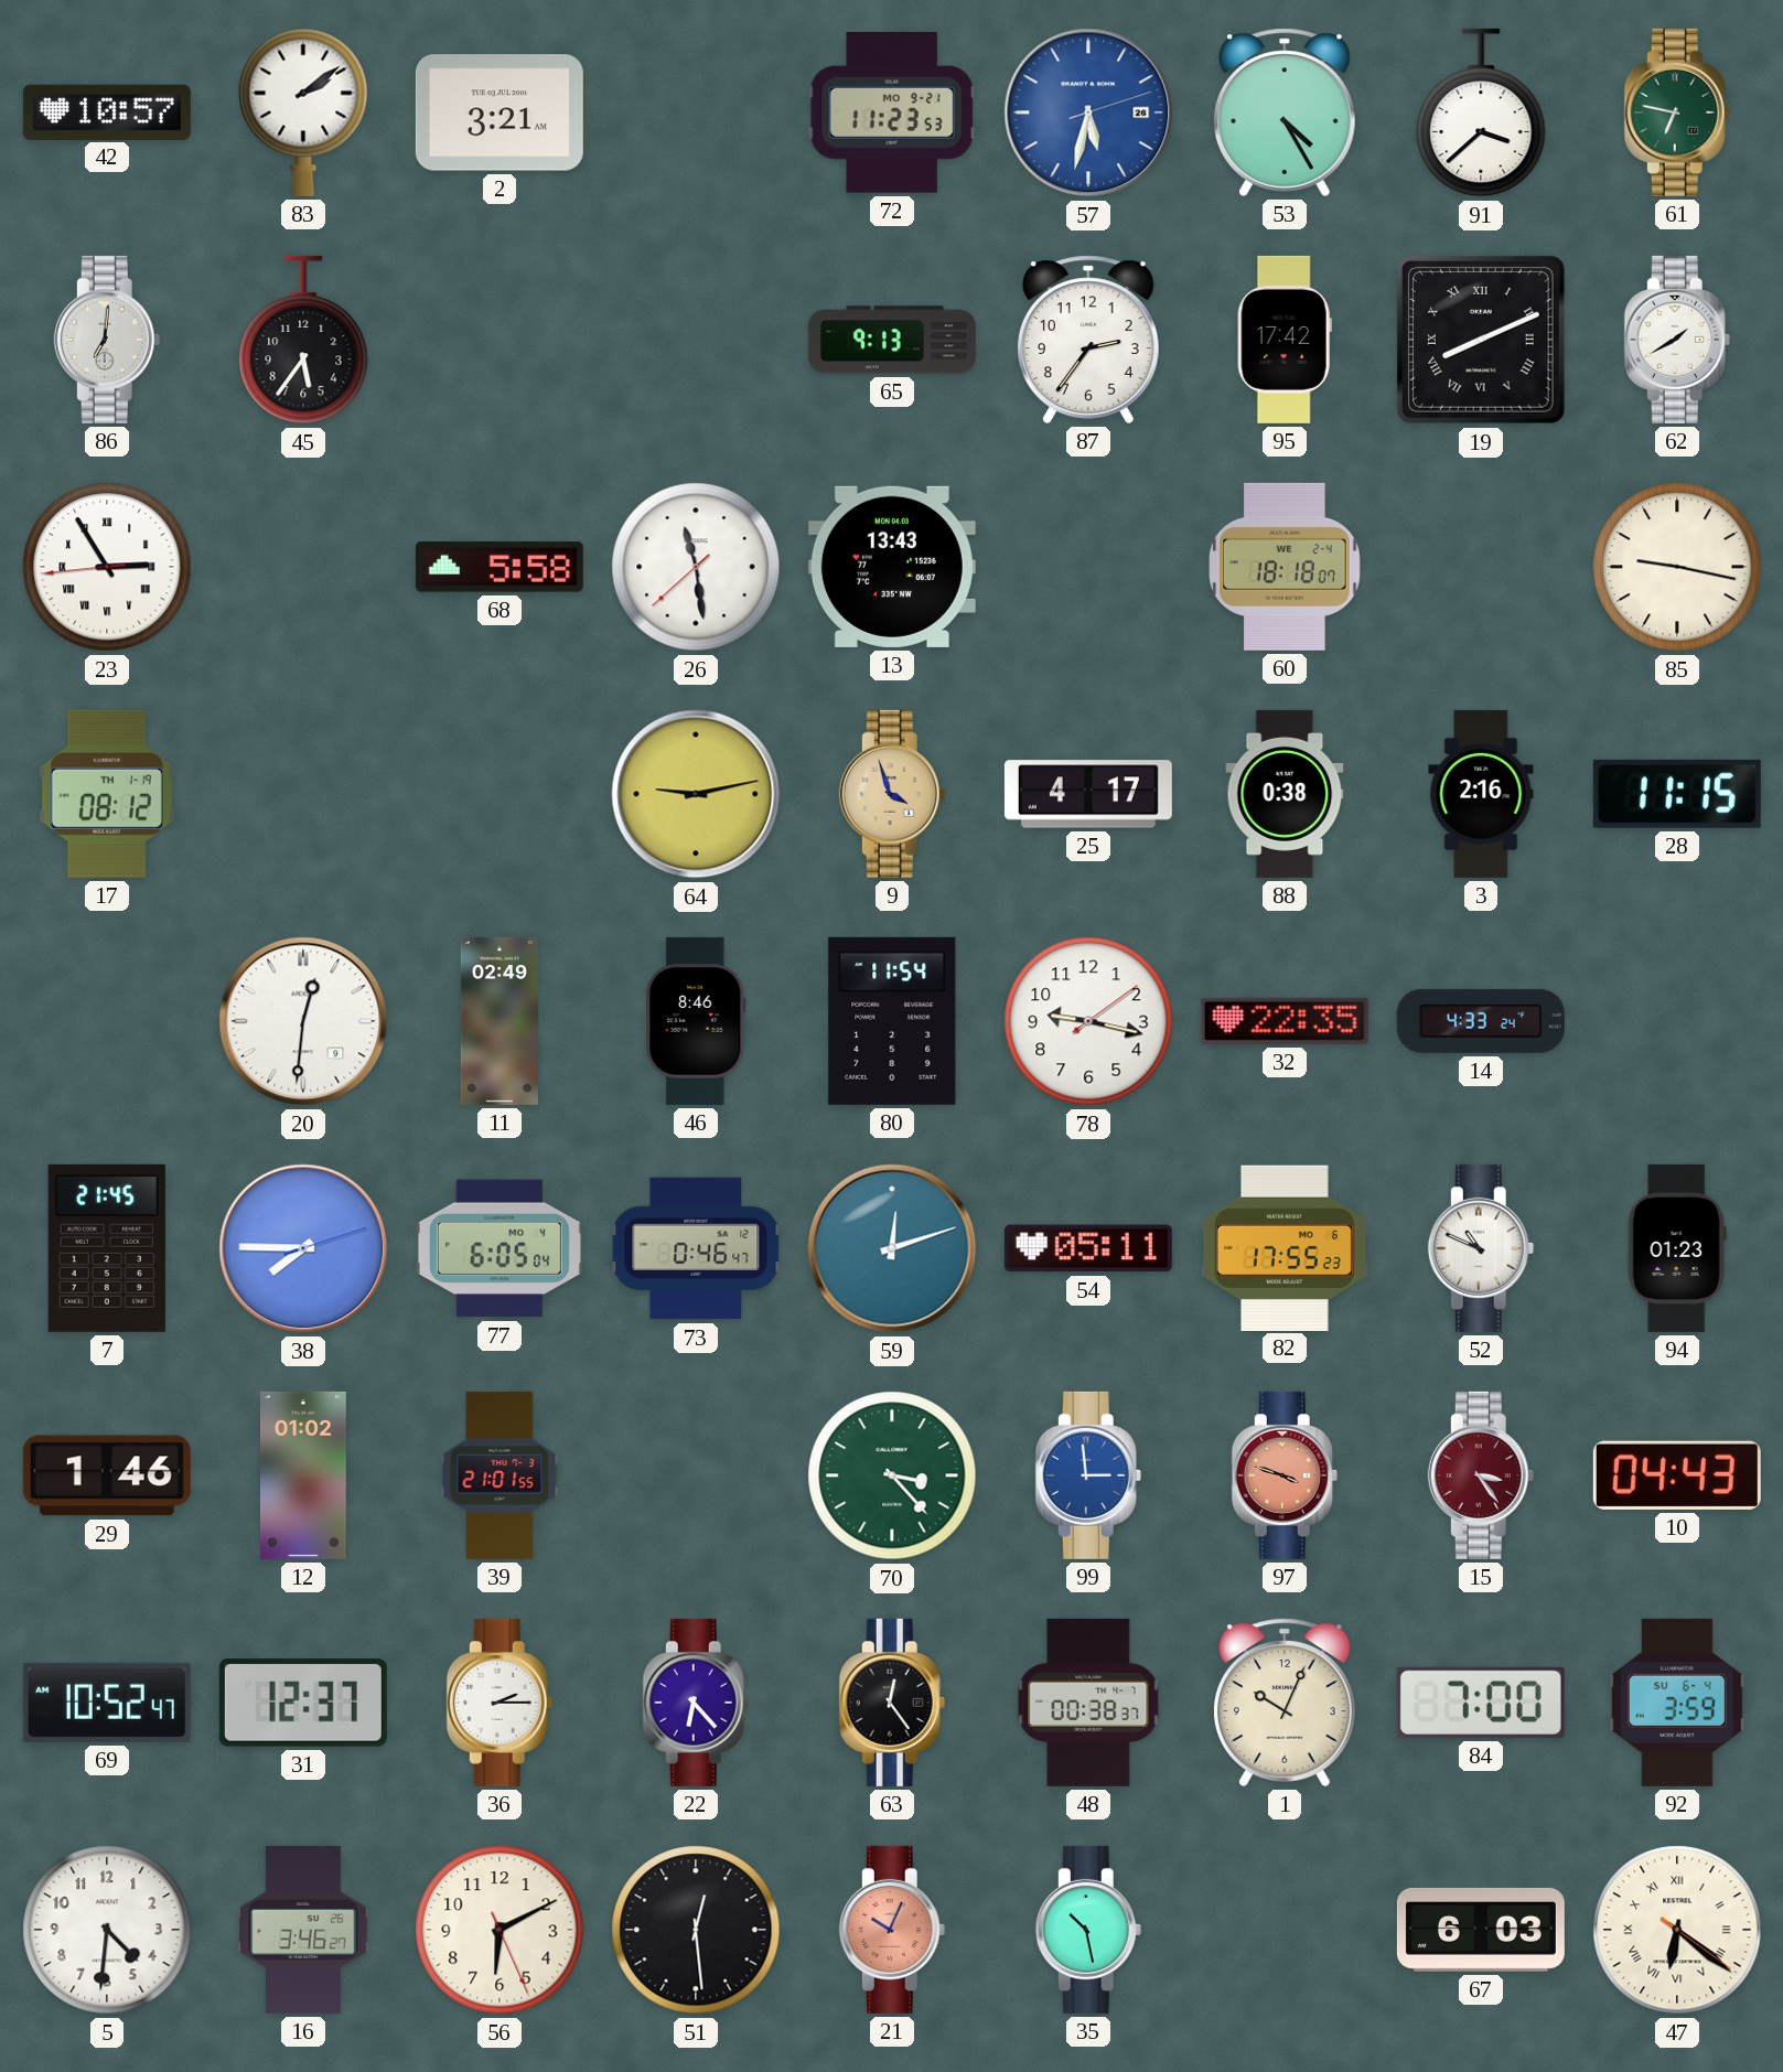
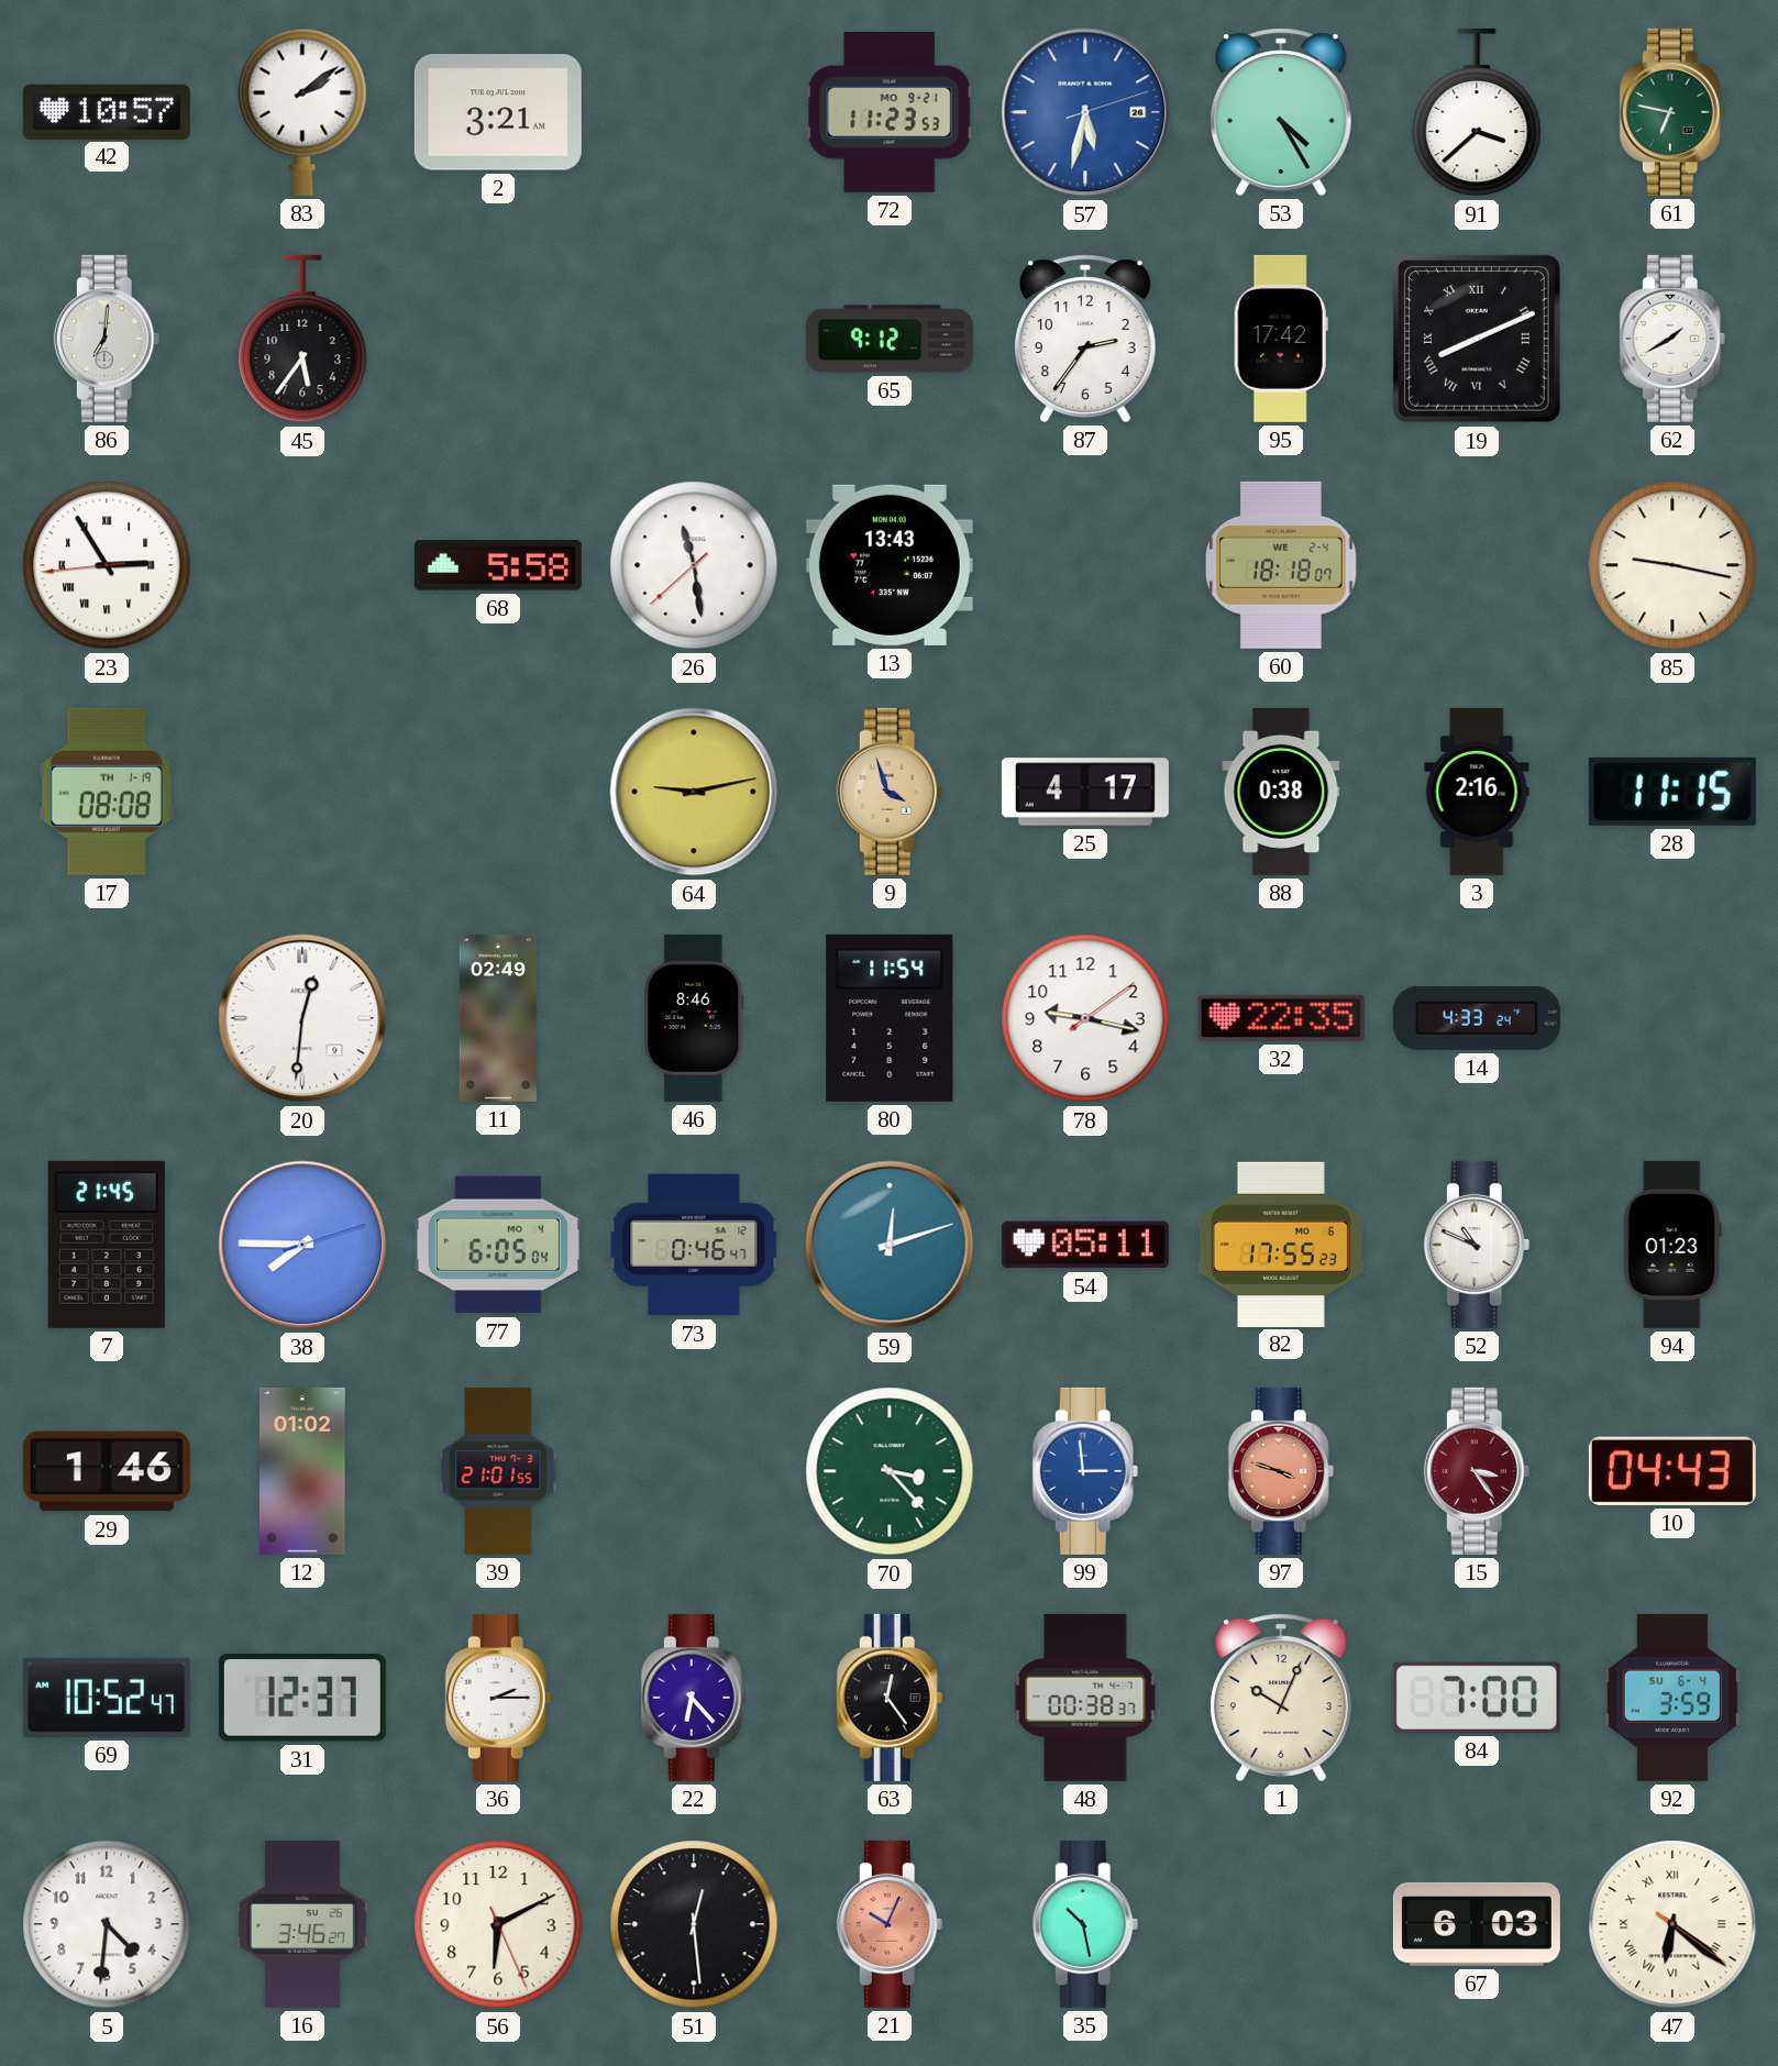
65: 9:13 -> 9:12
17: 08:12 -> 08:08
